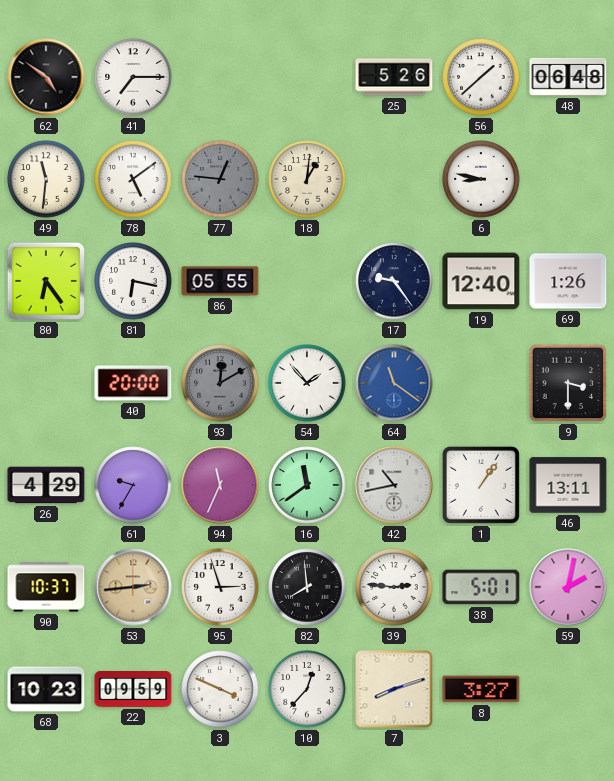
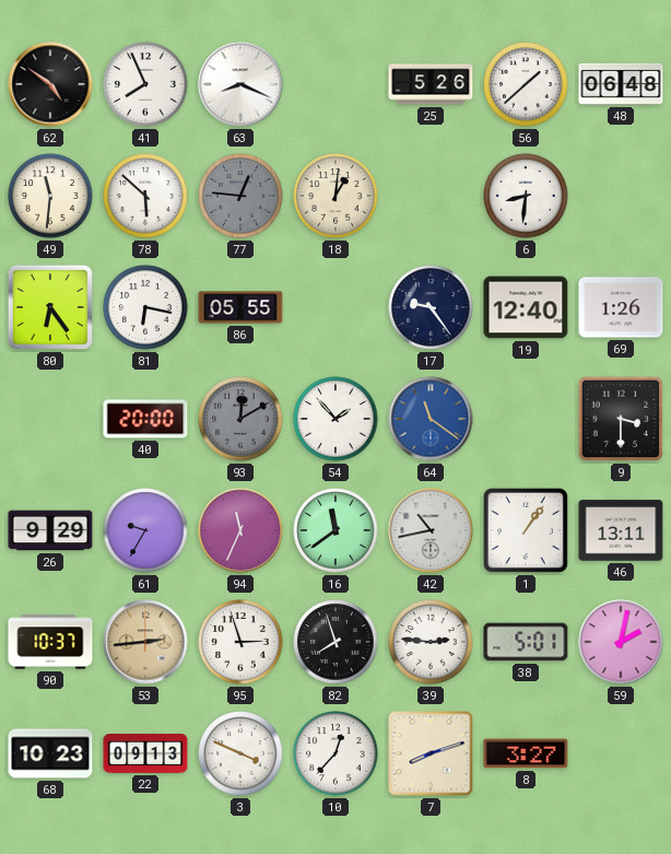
41: 7:15 -> 7:56
63: none -> 8:19
78: 5:09 -> 5:52
6: 8:47 -> 8:31
26: 4:29 -> 9:29
82: 7:59 -> 7:57
22: 09:59 -> 09:13
